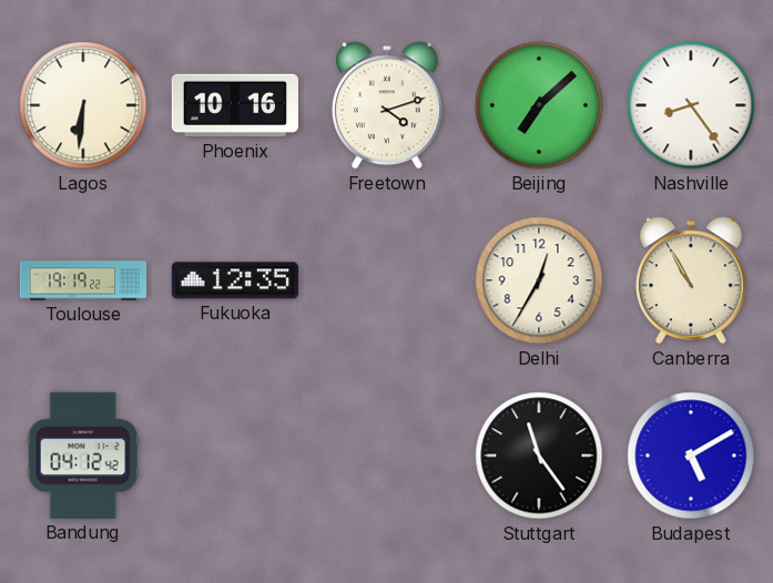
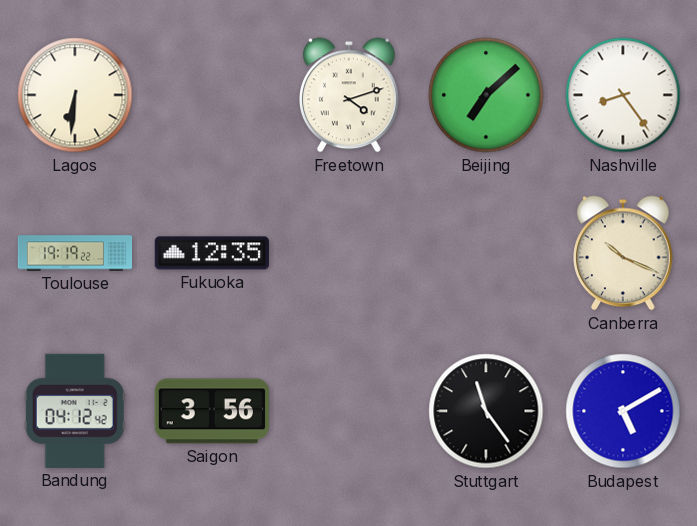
Phoenix: 10:16 -> none
Delhi: 12:35 -> none
Canberra: 10:55 -> 10:19
Saigon: none -> 3:56
